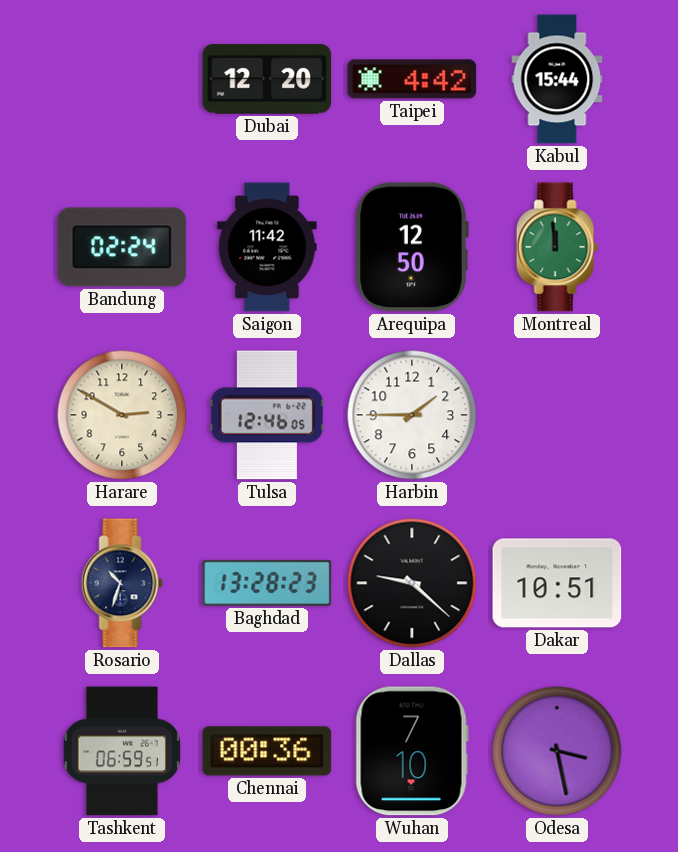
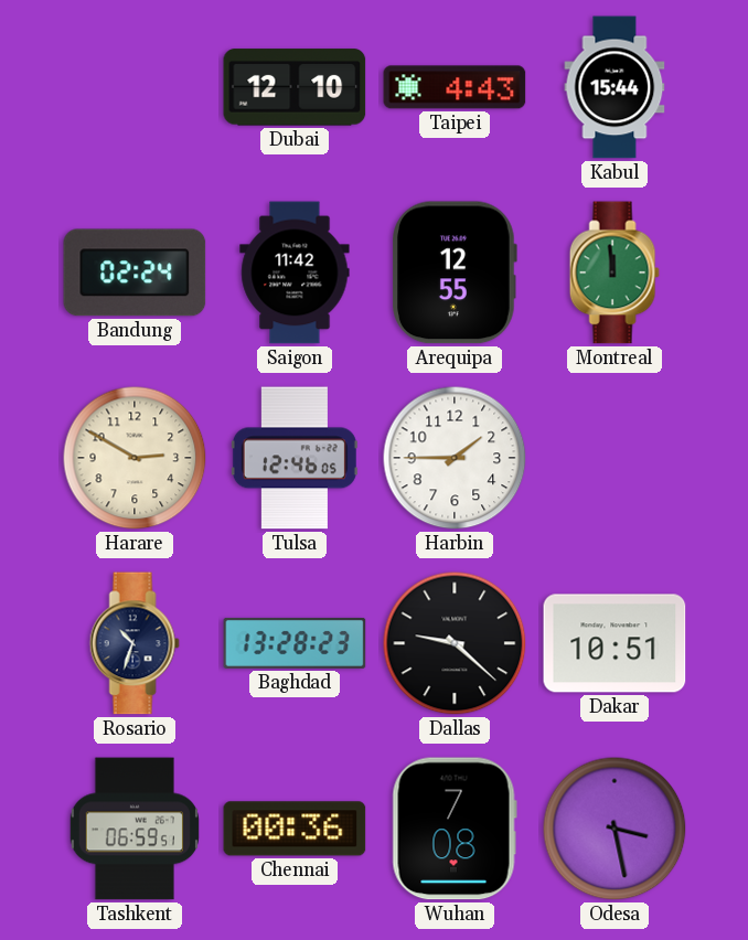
Dubai: 12:20 -> 12:10
Taipei: 4:42 -> 4:43
Arequipa: 12:50 -> 12:55
Wuhan: 7:10 -> 7:08
